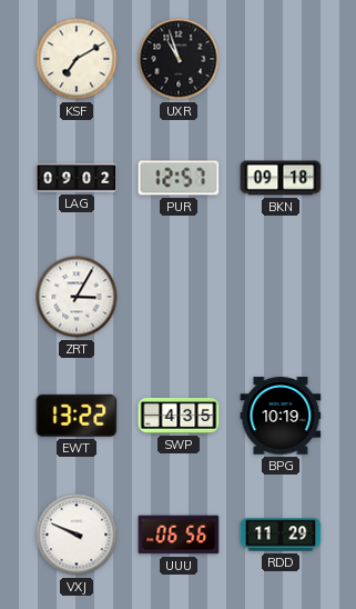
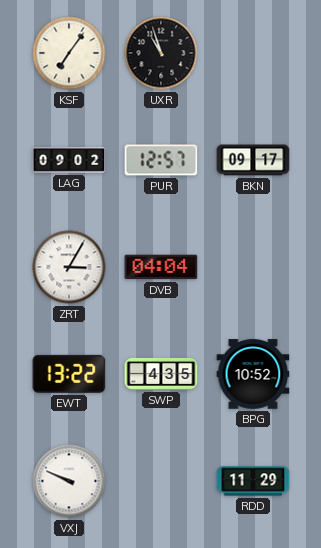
KSF: 7:10 -> 7:06
BKN: 09:18 -> 09:17
DVB: none -> 04:04
BPG: 10:19 -> 10:52
UUU: 06:56 -> none
